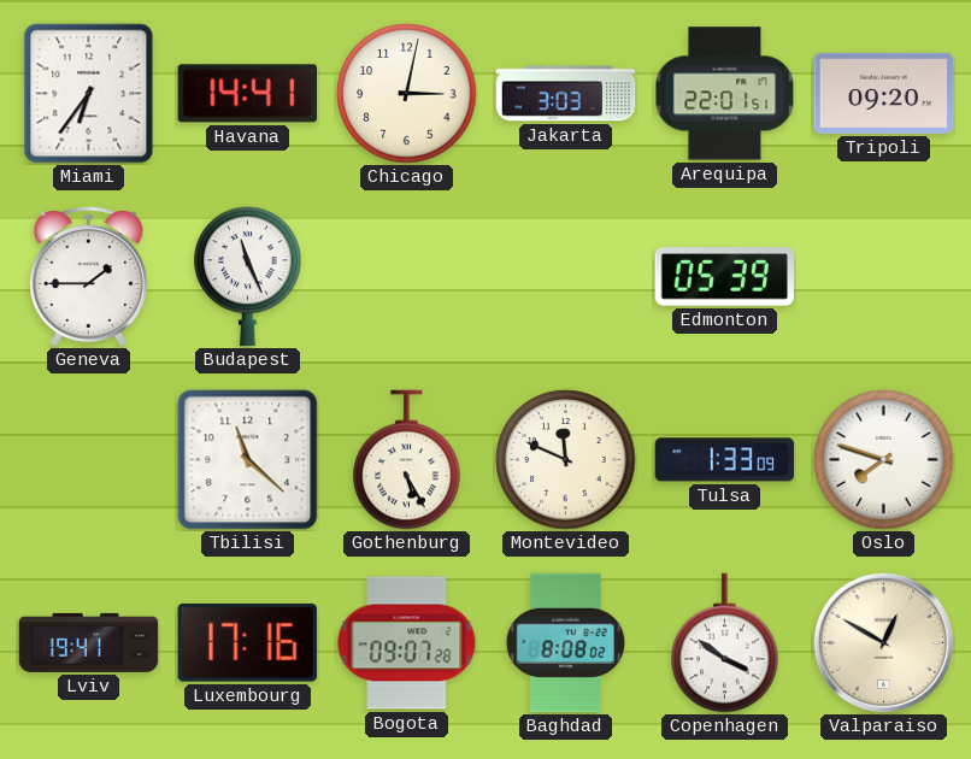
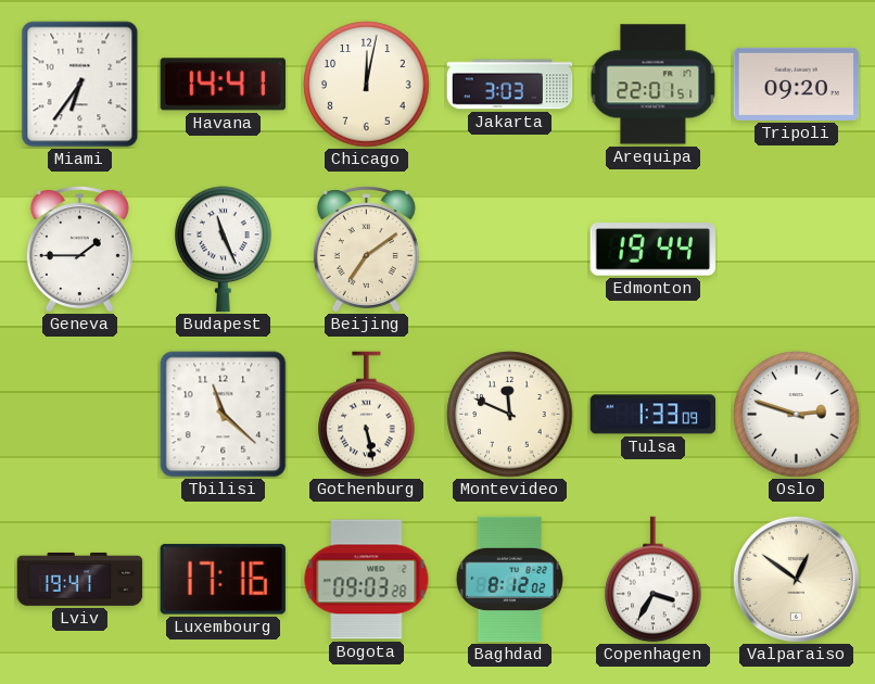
Chicago: 3:02 -> 12:02
Beijing: none -> 7:09
Edmonton: 05:39 -> 19:44
Gothenburg: 5:25 -> 5:28
Oslo: 7:48 -> 2:48
Bogota: 09:07 -> 09:03
Baghdad: 8:08 -> 8:12
Copenhagen: 3:51 -> 3:35
Valparaiso: 12:50 -> 12:51
